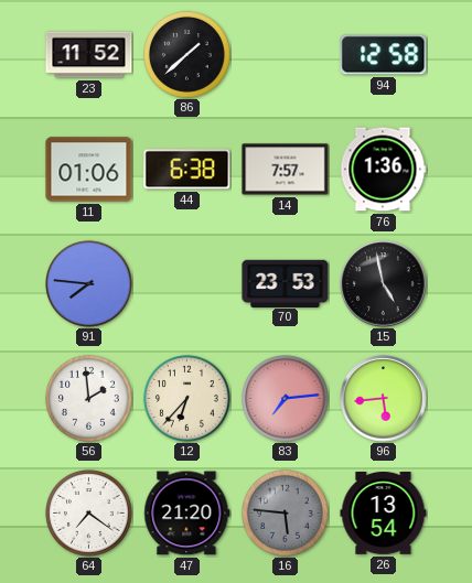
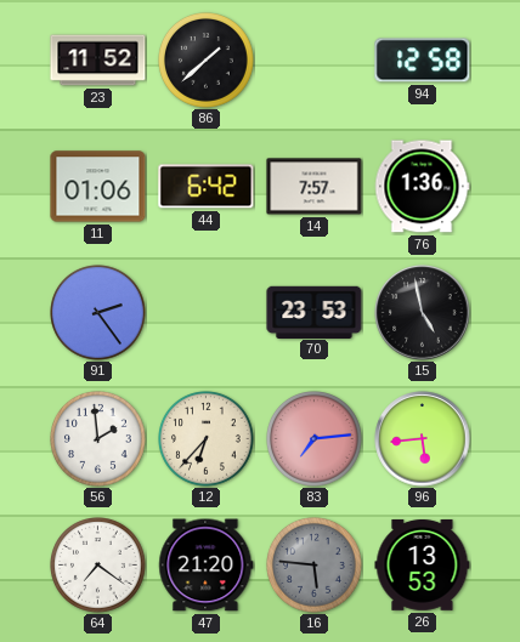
44: 6:38 -> 6:42
91: 7:46 -> 2:24
26: 13:54 -> 13:53
